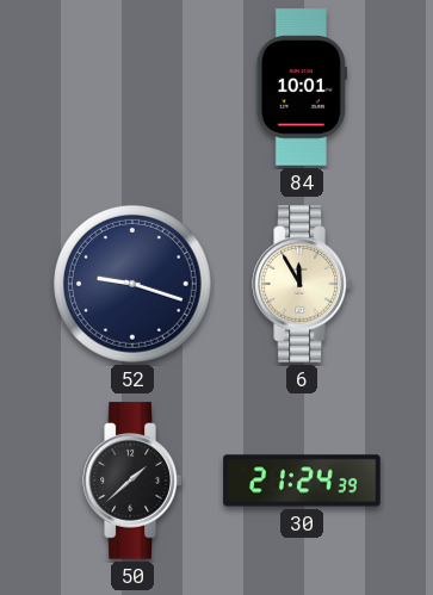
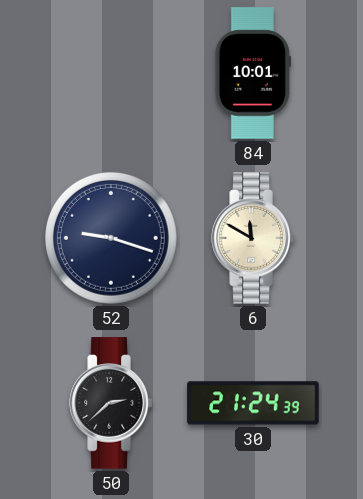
6: 11:55 -> 11:50
50: 1:38 -> 2:38
